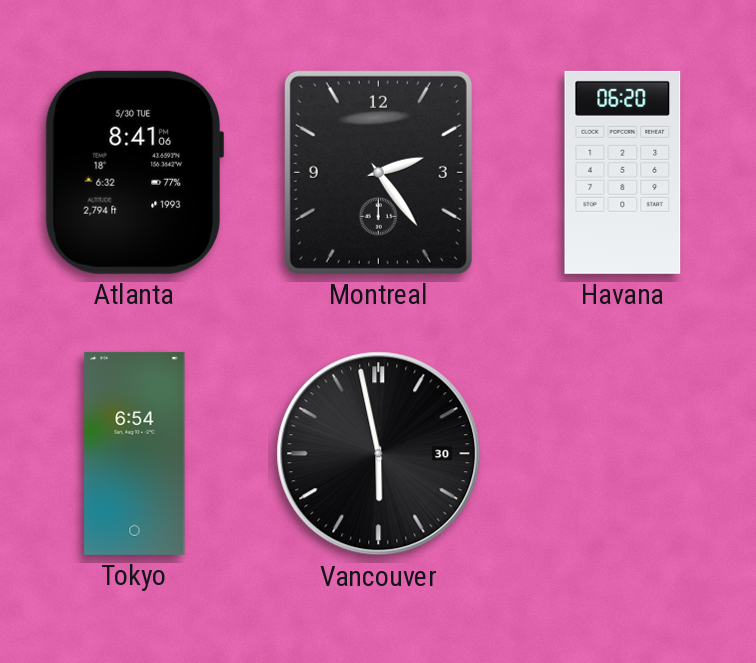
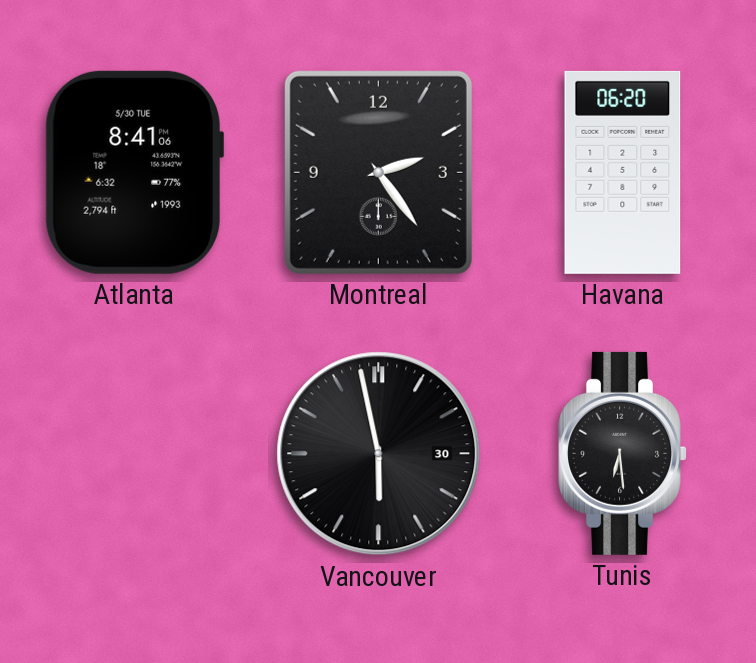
Tokyo: 6:54 -> none
Tunis: none -> 6:29
